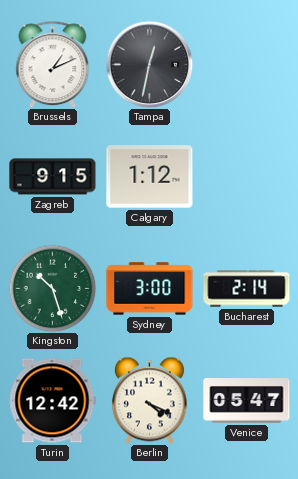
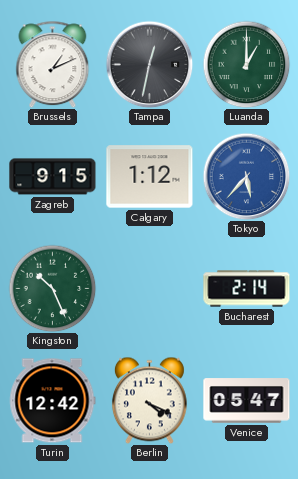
Luanda: none -> 1:00
Tokyo: none -> 5:37
Kingston: 10:27 -> 10:26
Sydney: 3:00 -> none
